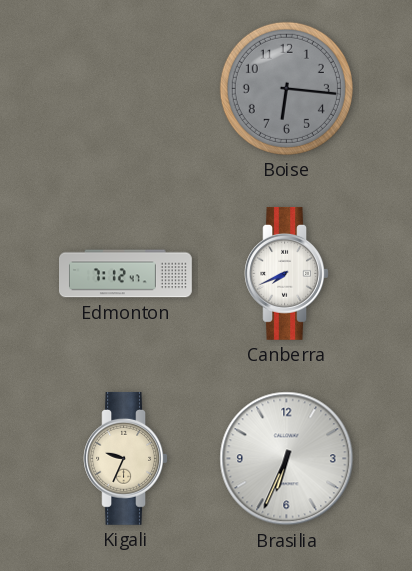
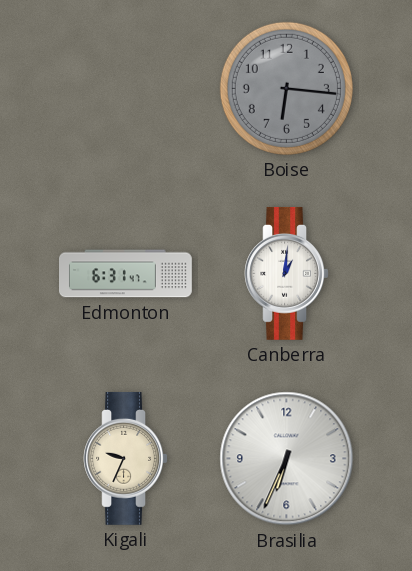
Edmonton: 7:12 -> 6:31
Canberra: 7:41 -> 1:01
